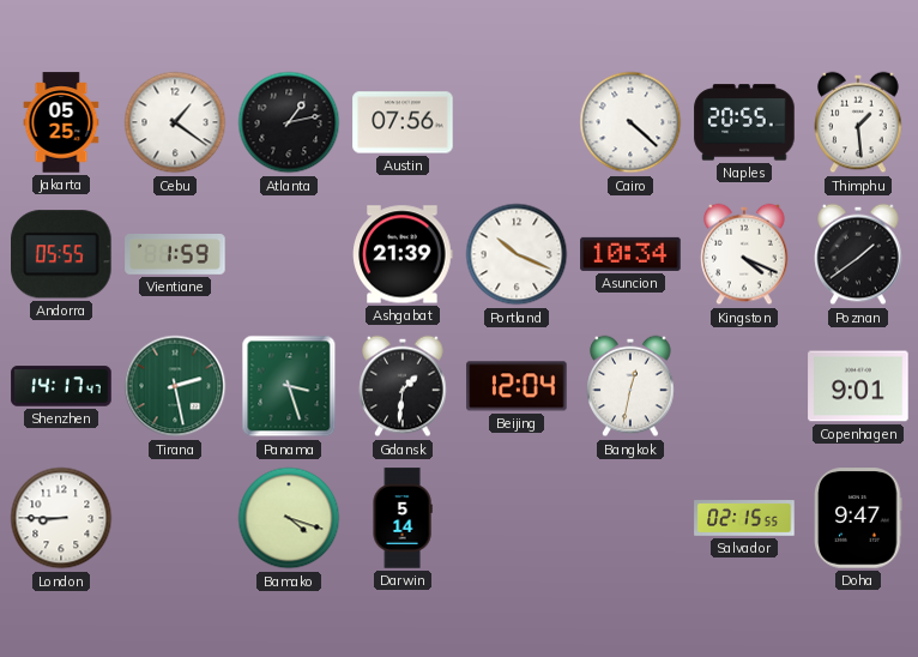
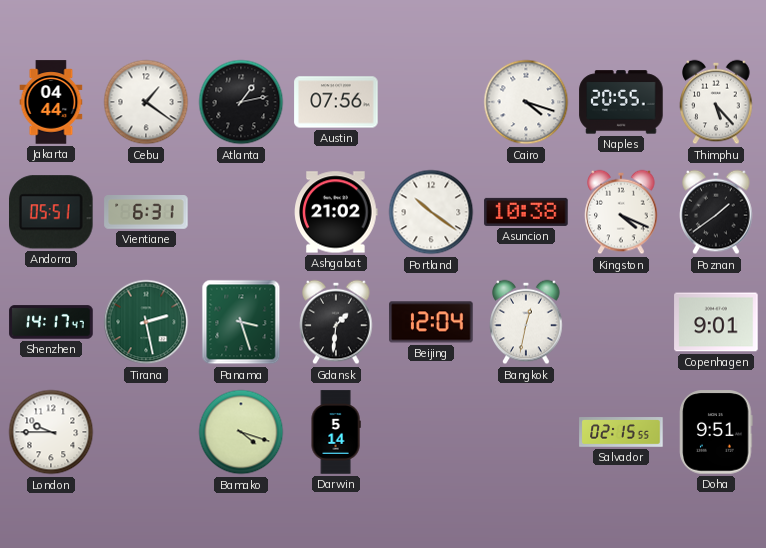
Jakarta: 05:25 -> 04:44
Cairo: 4:22 -> 4:18
Thimphu: 1:29 -> 5:23
Andorra: 05:55 -> 05:51
Vientiane: 1:59 -> 6:31
Ashgabat: 21:39 -> 21:02
Portland: 10:19 -> 10:21
Asuncion: 10:34 -> 10:38
London: 8:45 -> 9:45
Doha: 9:47 -> 9:51
